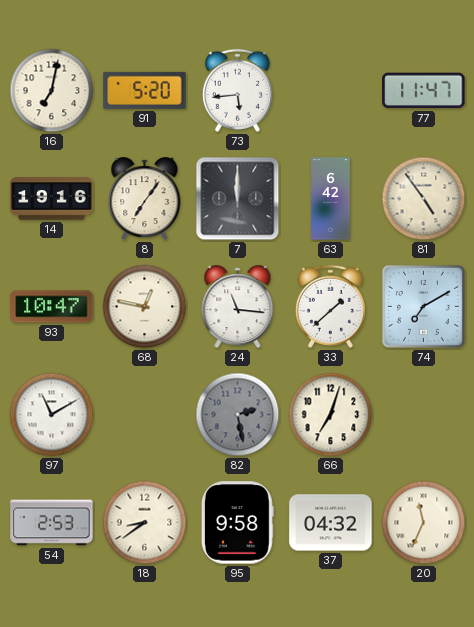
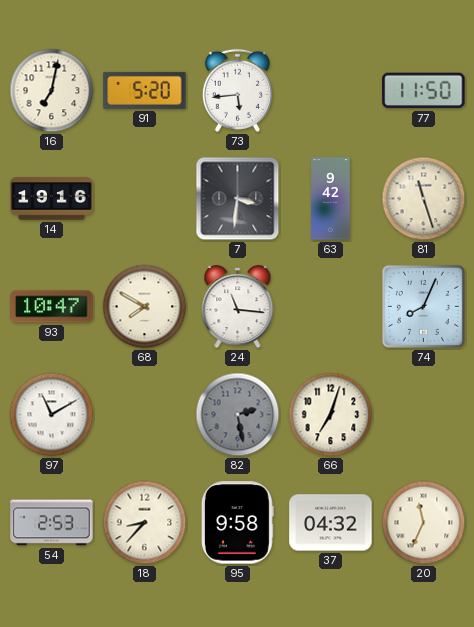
77: 11:47 -> 11:50
8: 7:06 -> none
7: 12:00 -> 3:31
63: 6:42 -> 9:42
81: 4:54 -> 11:27
68: 12:47 -> 7:50
33: 1:38 -> none
74: 7:10 -> 8:04
18: 8:39 -> 8:37
